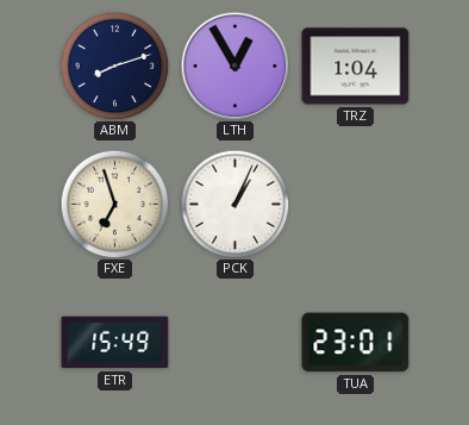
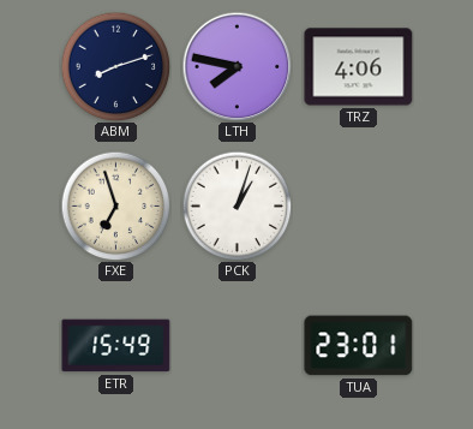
LTH: 12:55 -> 7:47
TRZ: 1:04 -> 4:06
PCK: 1:04 -> 1:03
